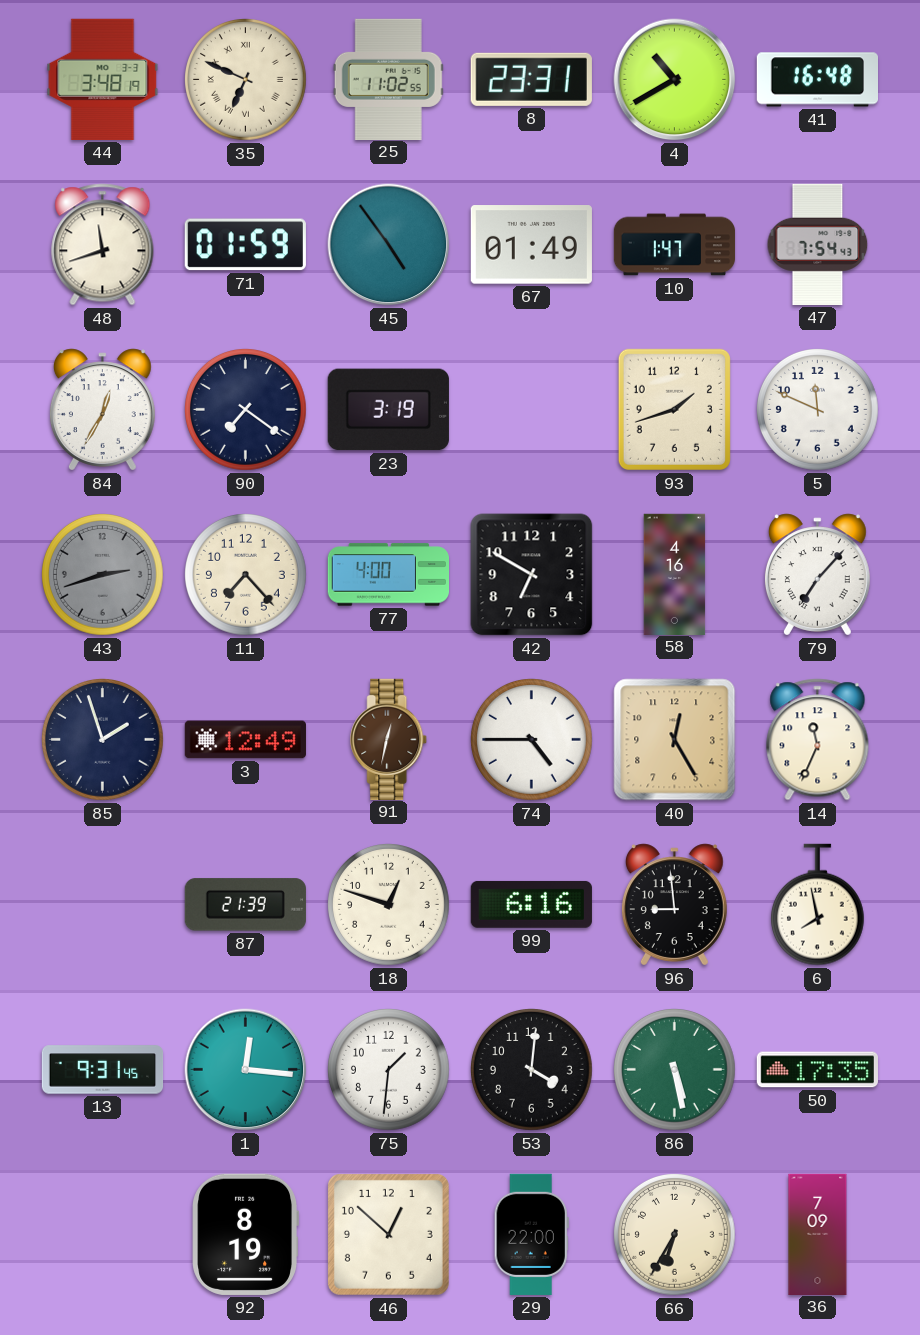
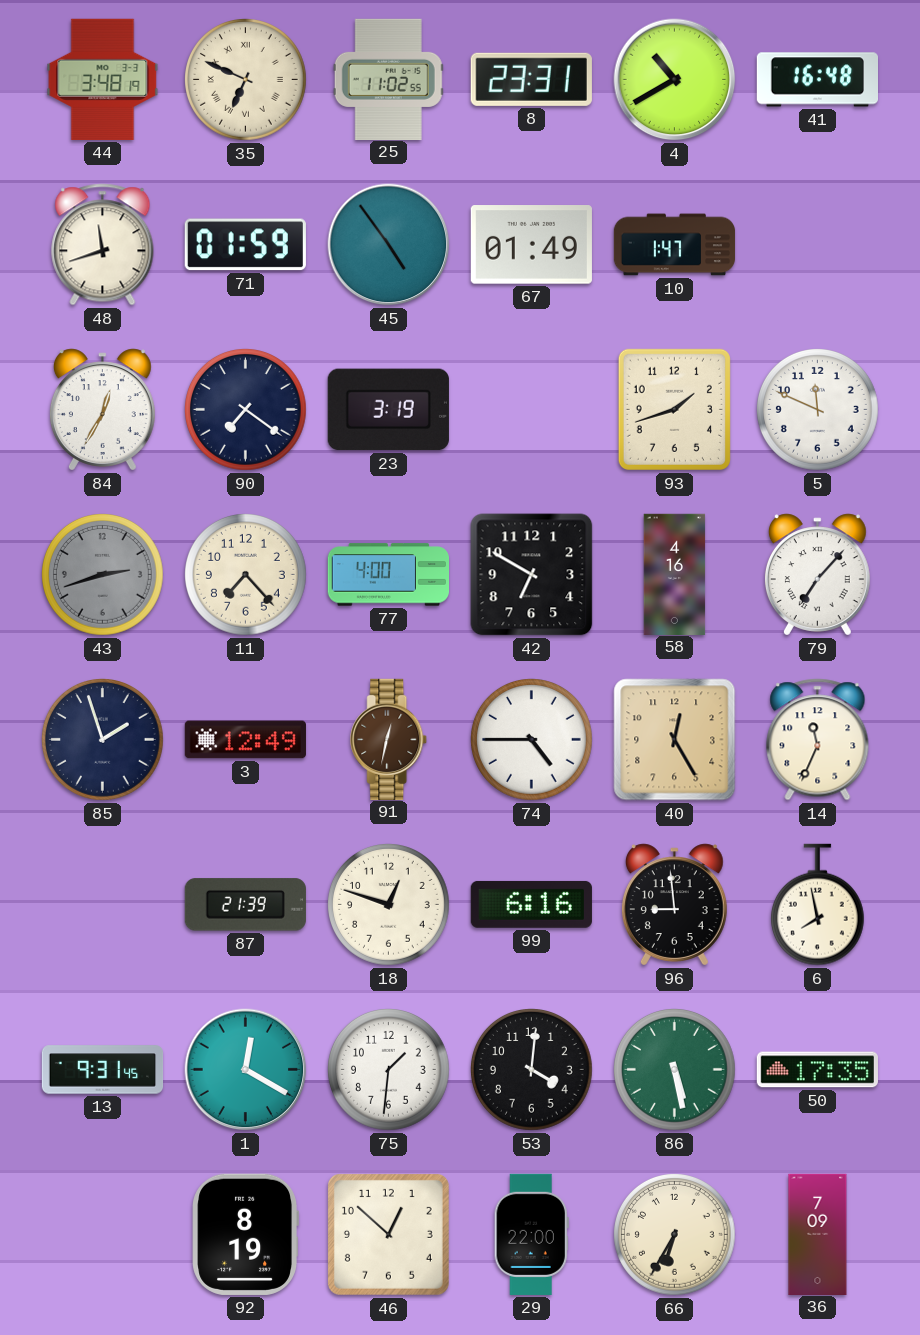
47: 7:54 -> none
1: 12:16 -> 12:20
